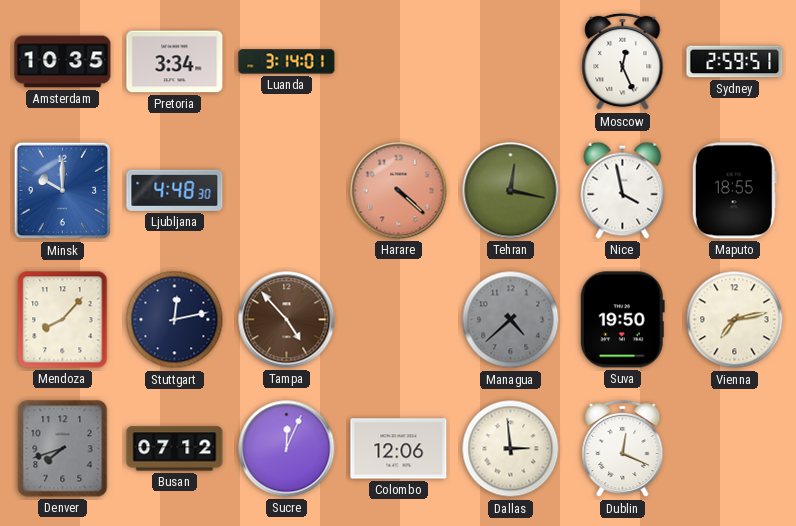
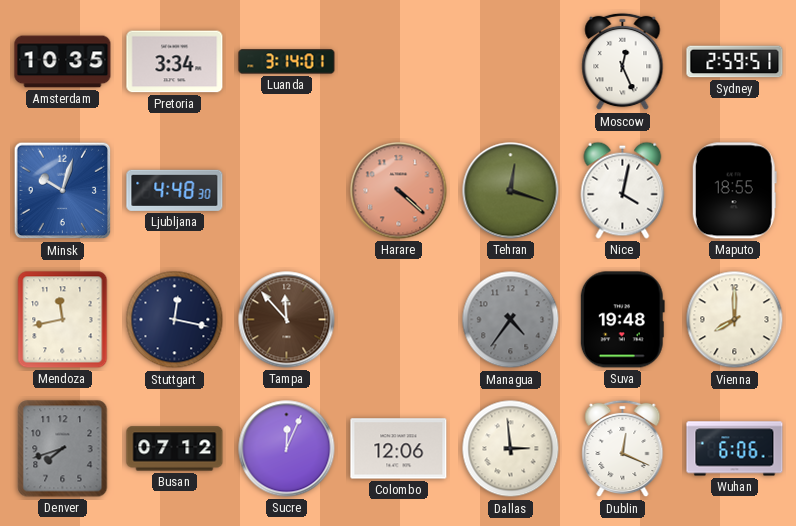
Minsk: 10:00 -> 10:03
Tehran: 12:17 -> 12:18
Nice: 3:58 -> 4:02
Mendoza: 8:07 -> 11:43
Stuttgart: 12:13 -> 12:17
Tampa: 4:53 -> 11:53
Managua: 4:38 -> 4:36
Suva: 19:50 -> 19:48
Vienna: 7:13 -> 8:00
Wuhan: none -> 6:06
